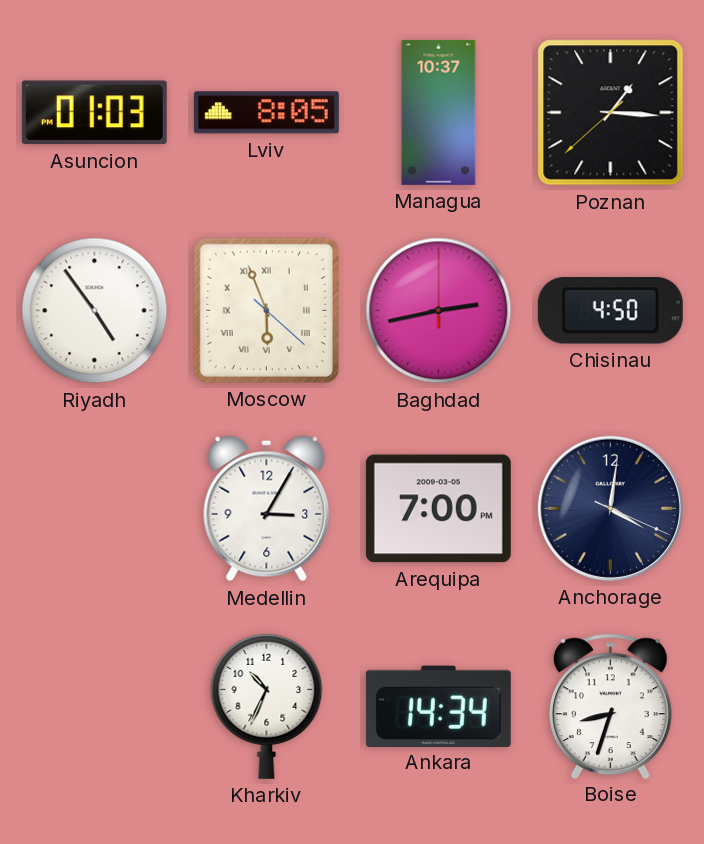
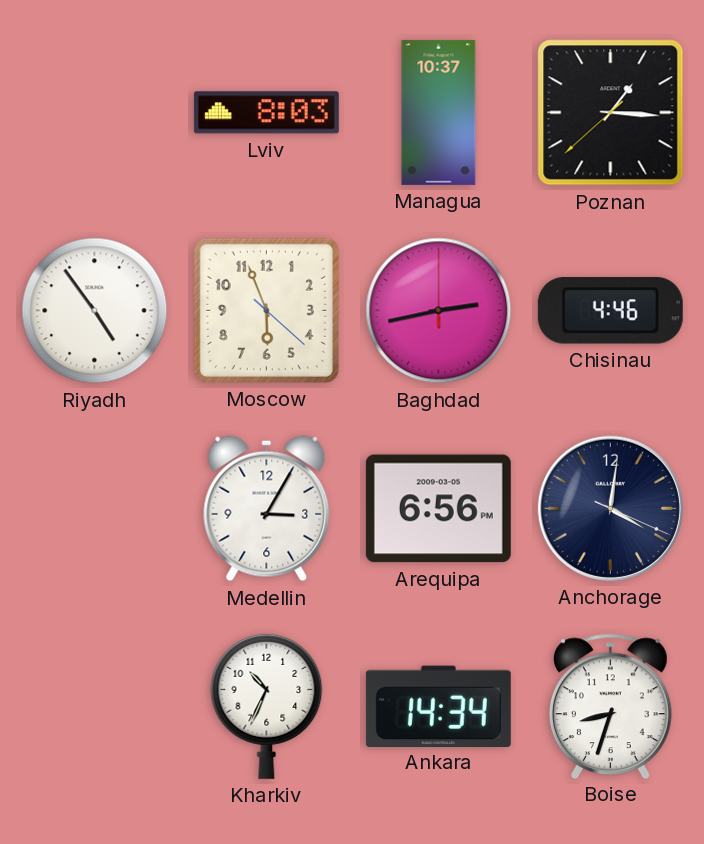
Asuncion: 01:03 -> none
Lviv: 8:05 -> 8:03
Moscow numerals: Roman -> Arabic
Chisinau: 4:50 -> 4:46
Arequipa: 7:00 -> 6:56
